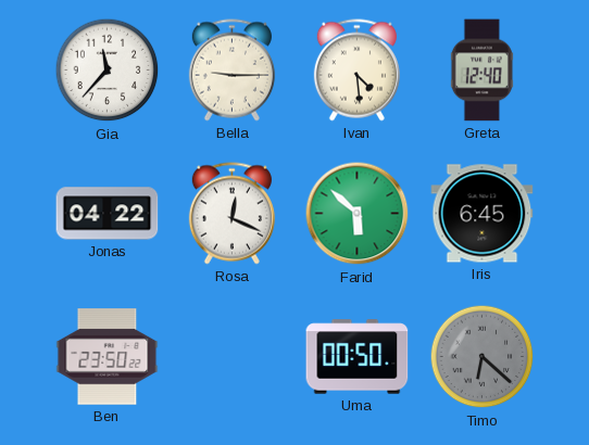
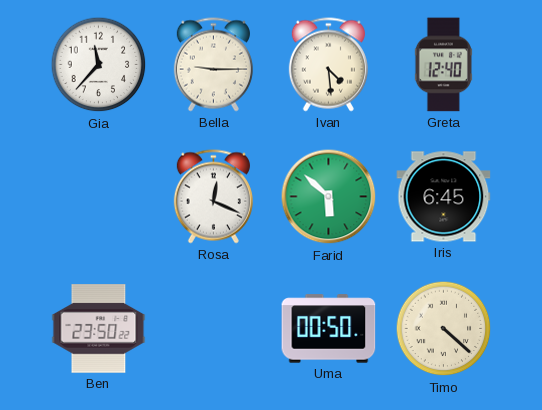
Jonas: 04:22 -> none
Timo: 6:22 -> 4:22
Timo dial: grey -> cream
